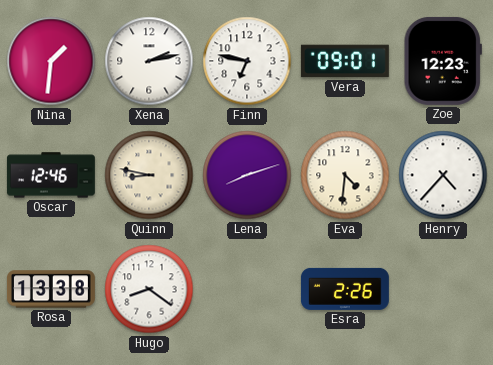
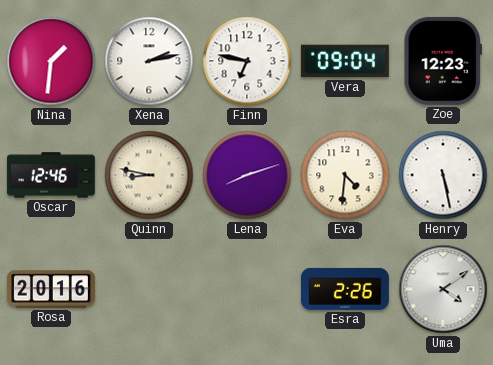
Vera: 09:01 -> 09:04
Henry: 4:37 -> 5:28
Rosa: 13:38 -> 20:16
Hugo: 8:21 -> none
Uma: none -> 4:09
